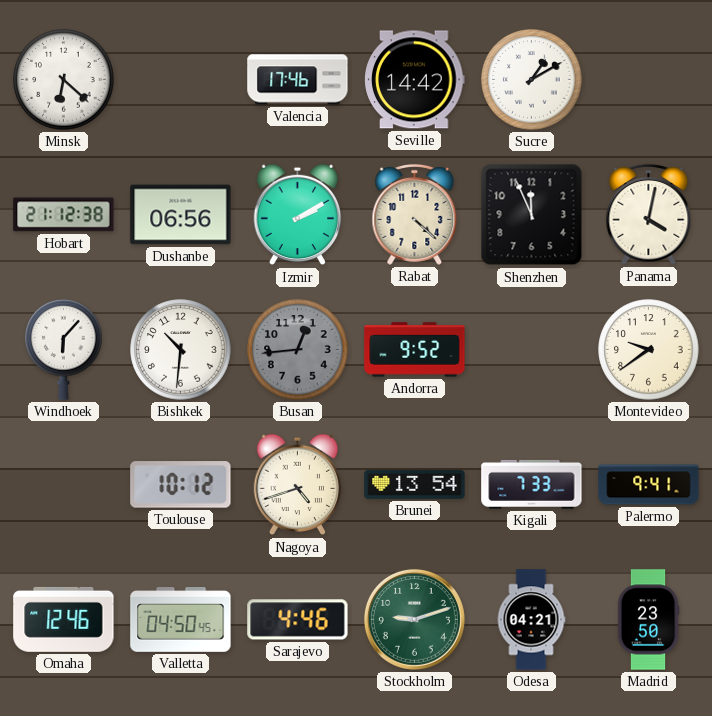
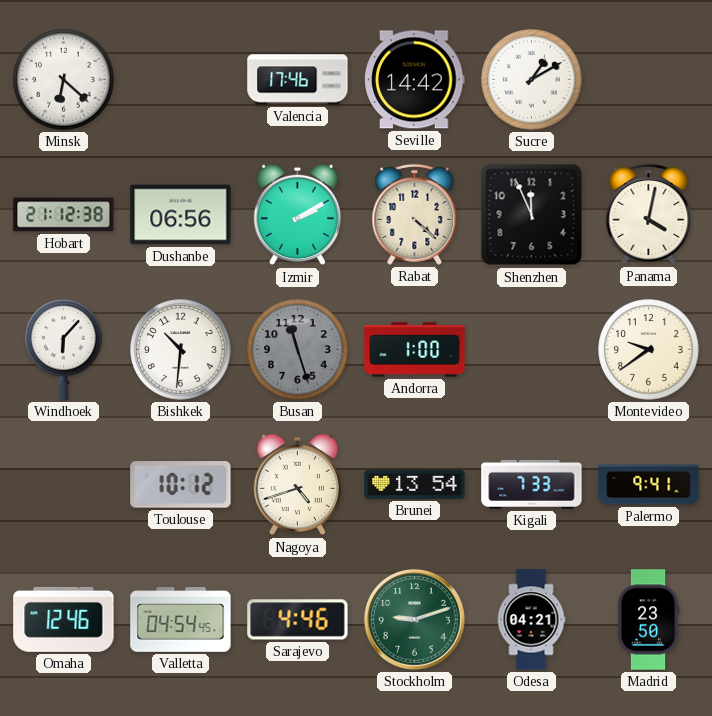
Busan: 12:44 -> 11:27
Andorra: 9:52 -> 1:00
Valletta: 04:50 -> 04:54
